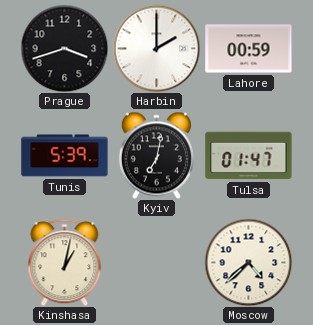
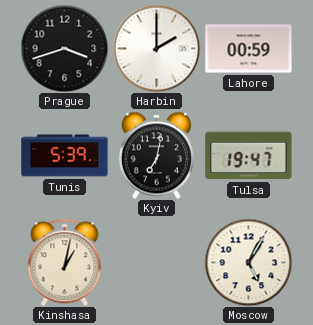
Tulsa: 01:47 -> 19:47
Moscow: 4:38 -> 5:05
